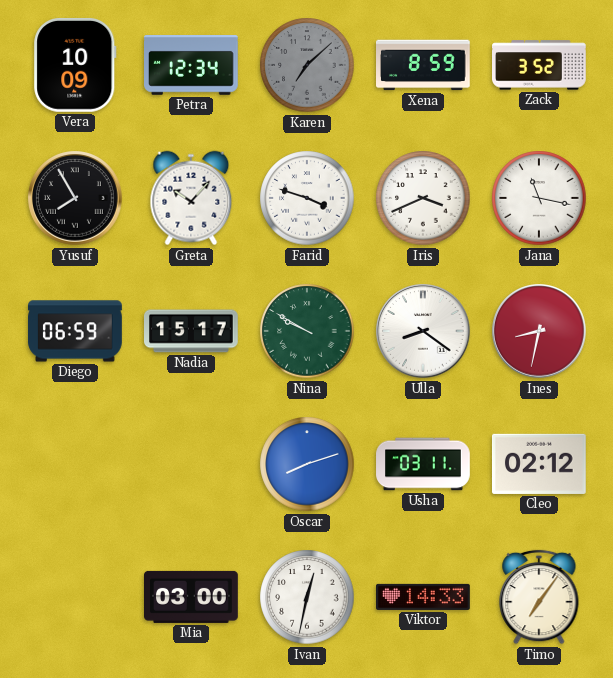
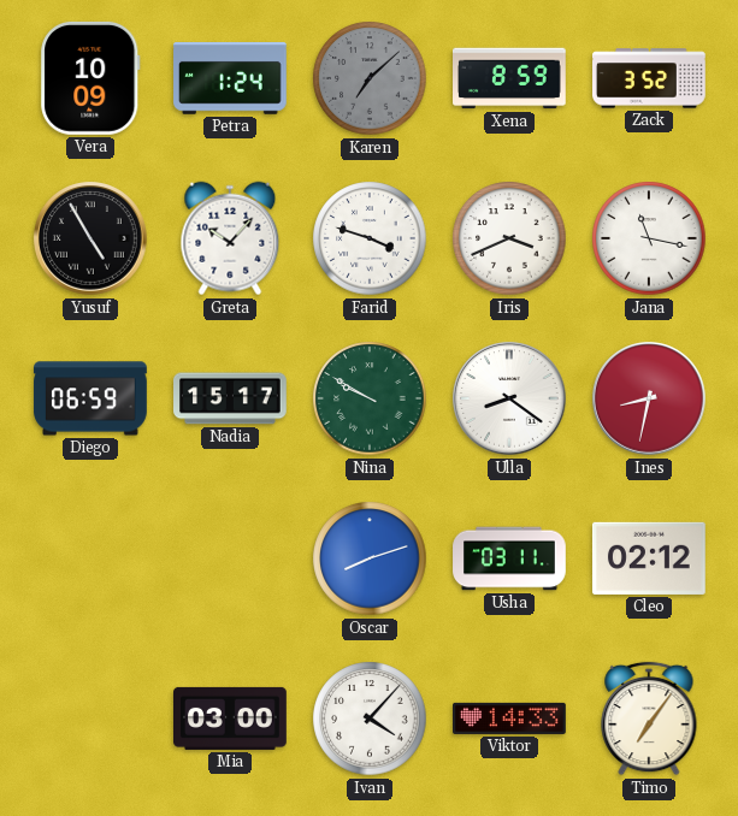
Petra: 12:34 -> 1:24
Yusuf: 7:55 -> 4:55
Ivan: 12:32 -> 4:07
